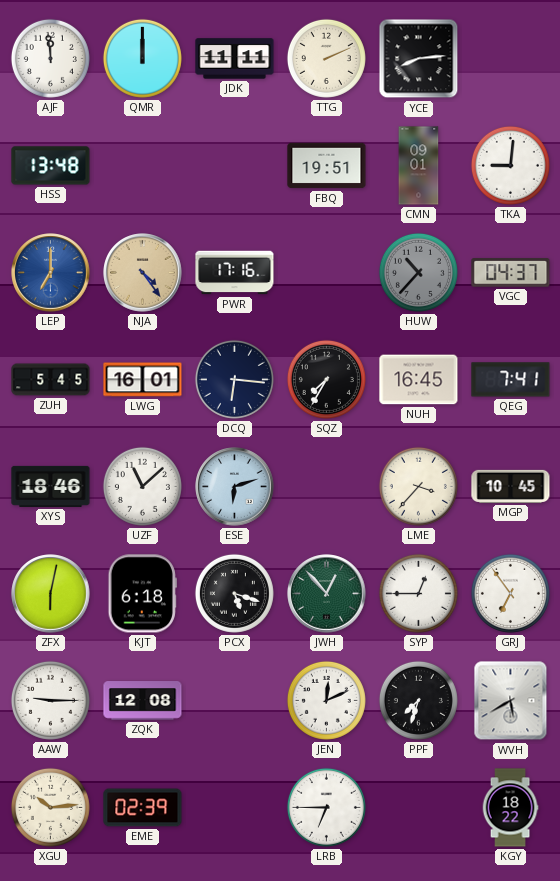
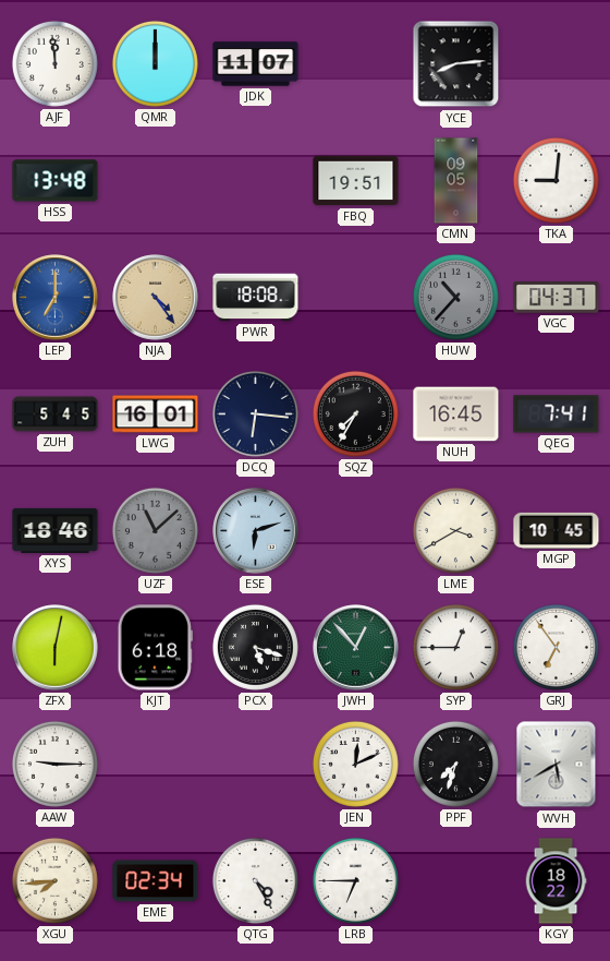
JDK: 11:11 -> 11:07
TTG: 2:11 -> none
CMN: 09:01 -> 09:05
PWR: 17:16 -> 18:08
UZF dial: white -> grey
LME: 3:37 -> 3:40
ZQK: 12:08 -> none
XGU: 10:14 -> 7:44
EME: 02:39 -> 02:34
QTG: none -> 4:25
